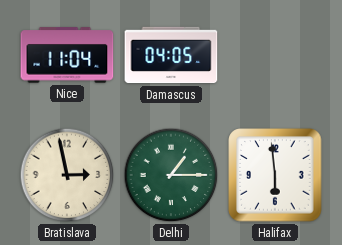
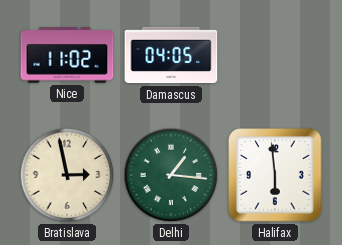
Nice: 11:04 -> 11:02
Delhi: 1:15 -> 1:16
